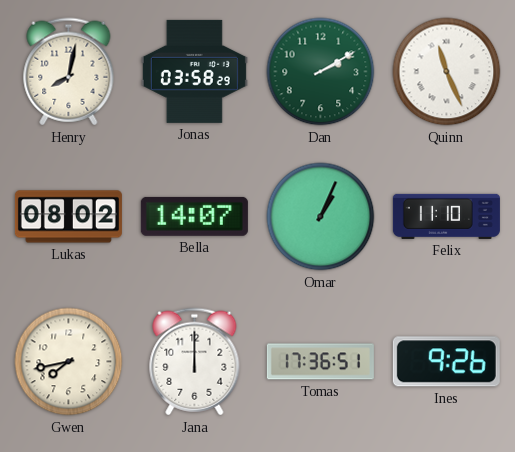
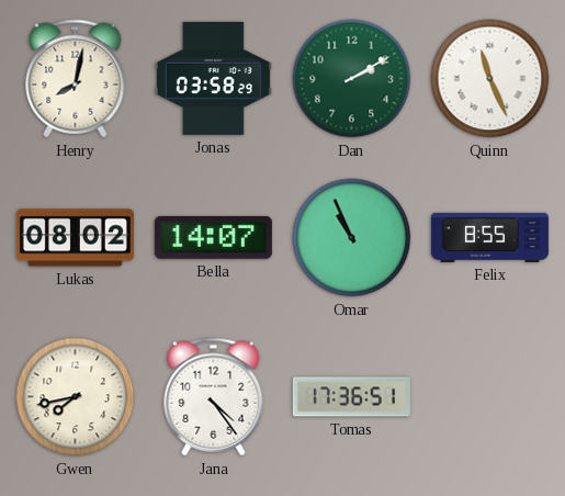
Omar: 1:04 -> 10:56
Felix: 11:10 -> 8:55
Jana: 12:00 -> 4:24
Ines: 9:26 -> none
